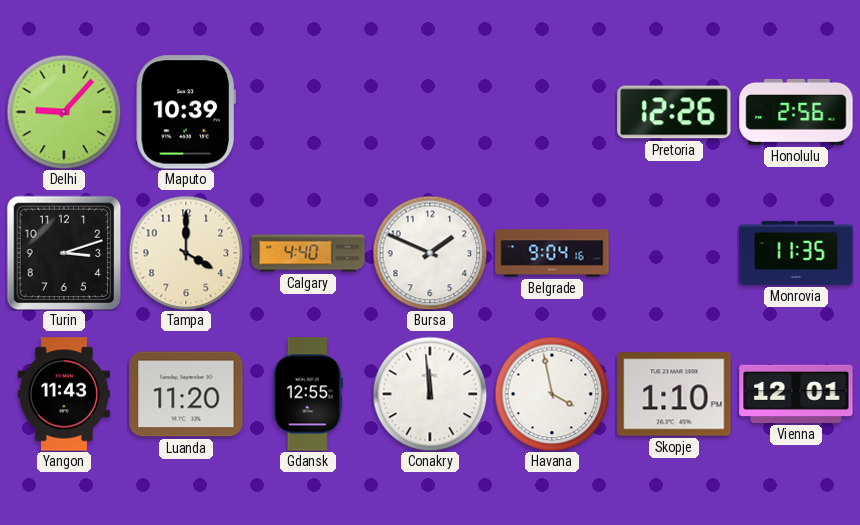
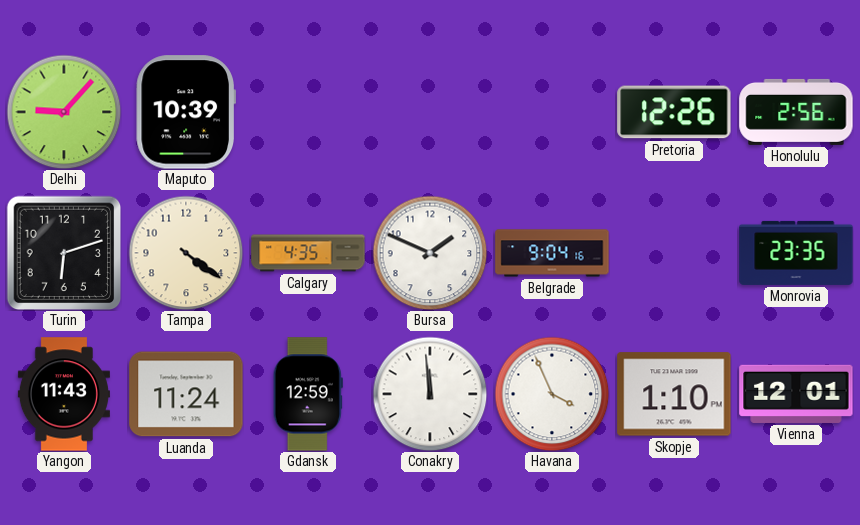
Turin: 3:12 -> 6:12
Tampa: 4:00 -> 4:21
Calgary: 4:40 -> 4:35
Monrovia: 11:35 -> 23:35
Luanda: 11:20 -> 11:24
Gdansk: 12:55 -> 12:59
Havana: 3:58 -> 3:56
